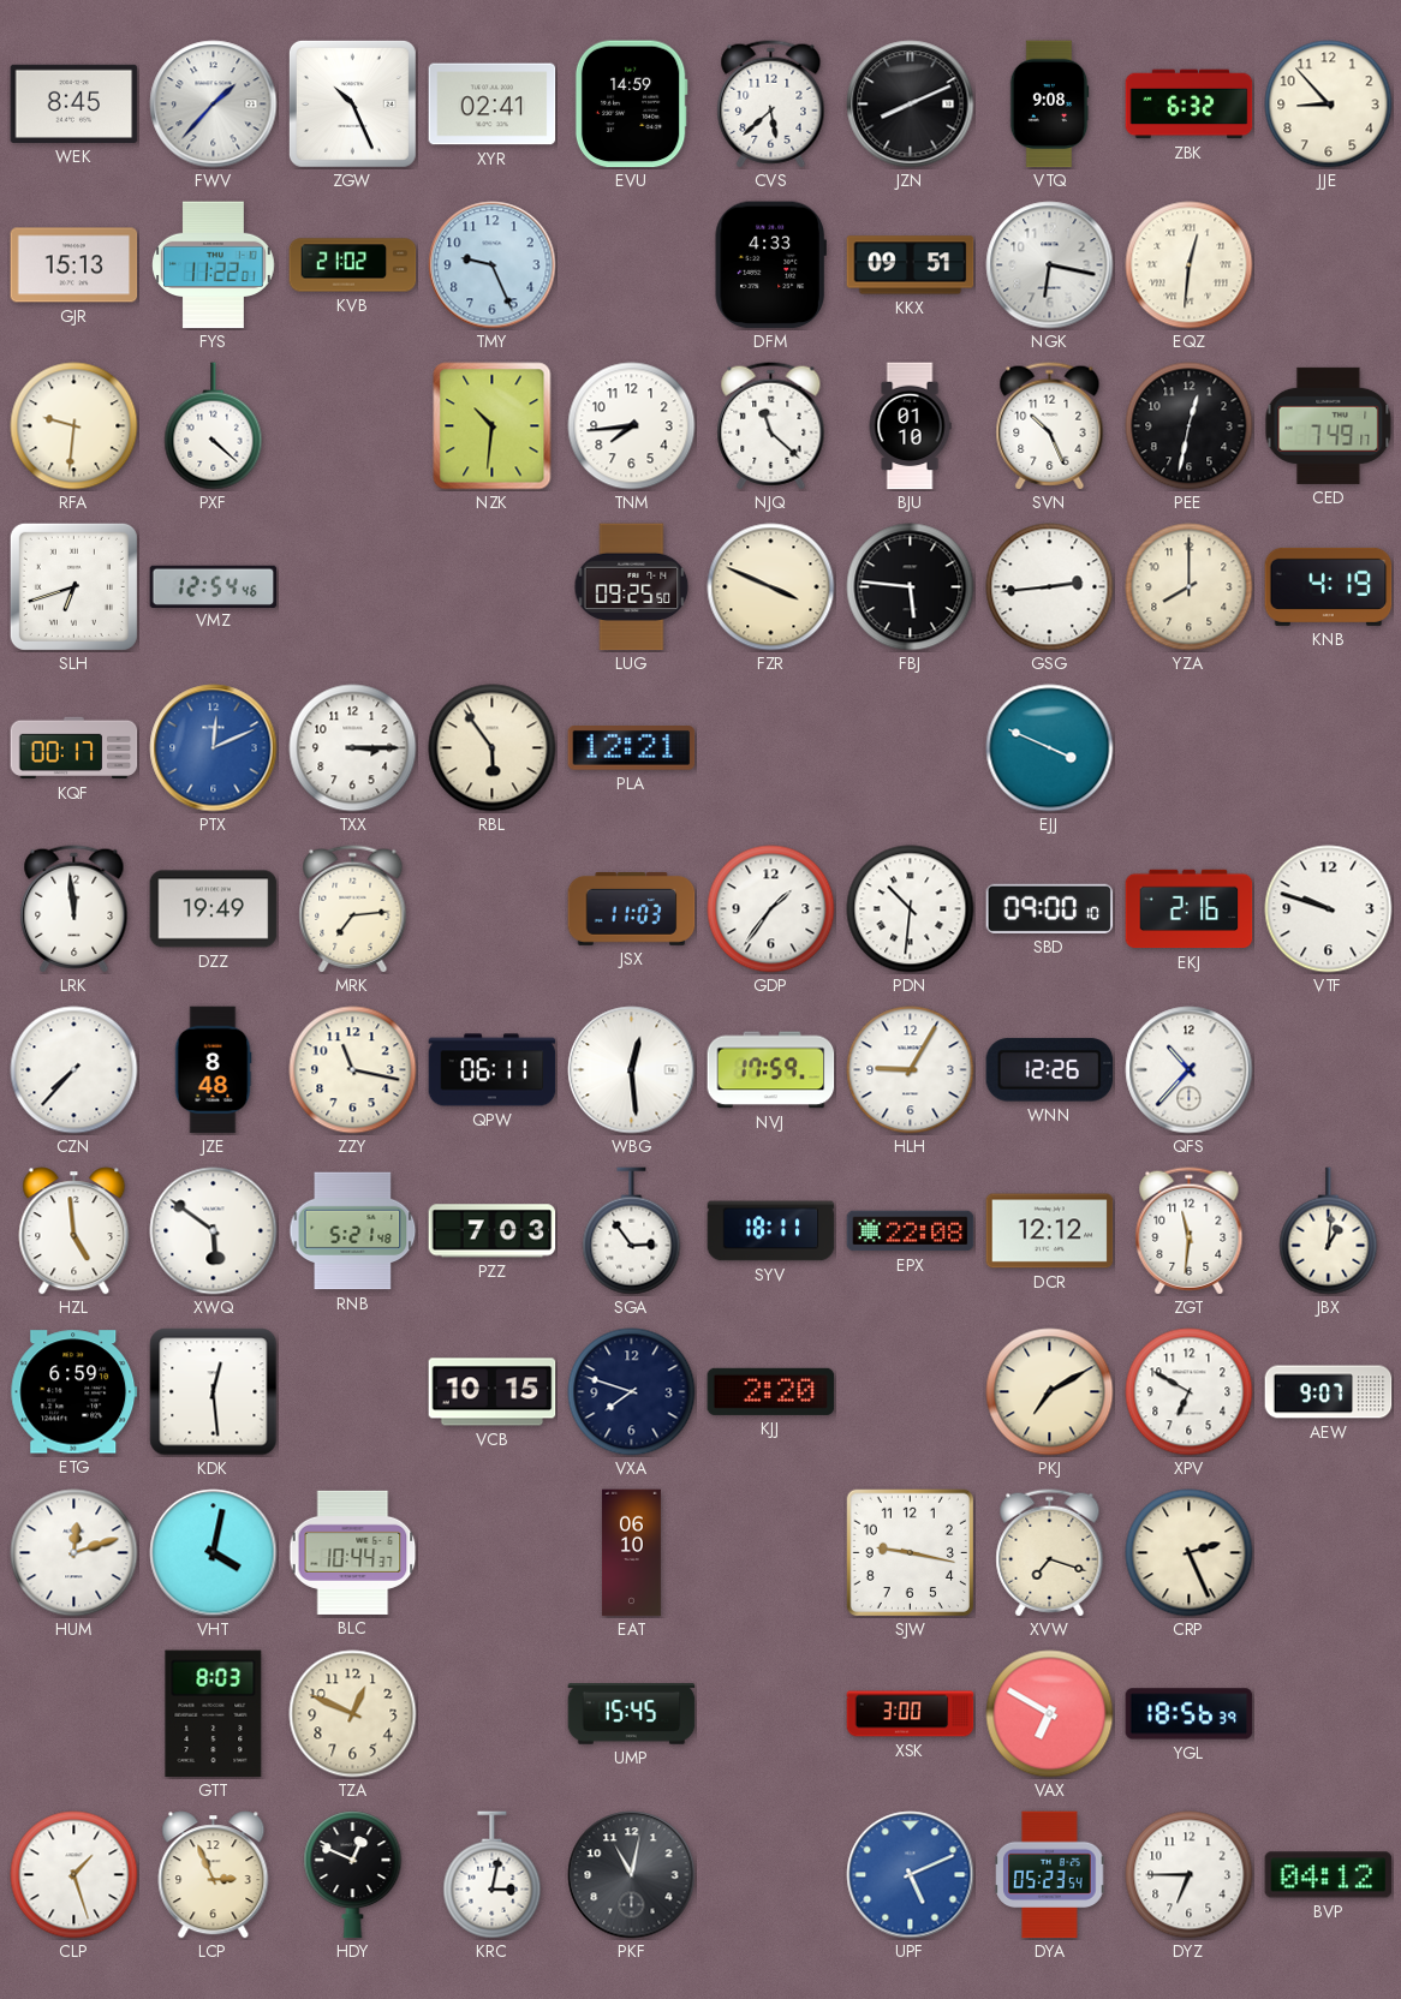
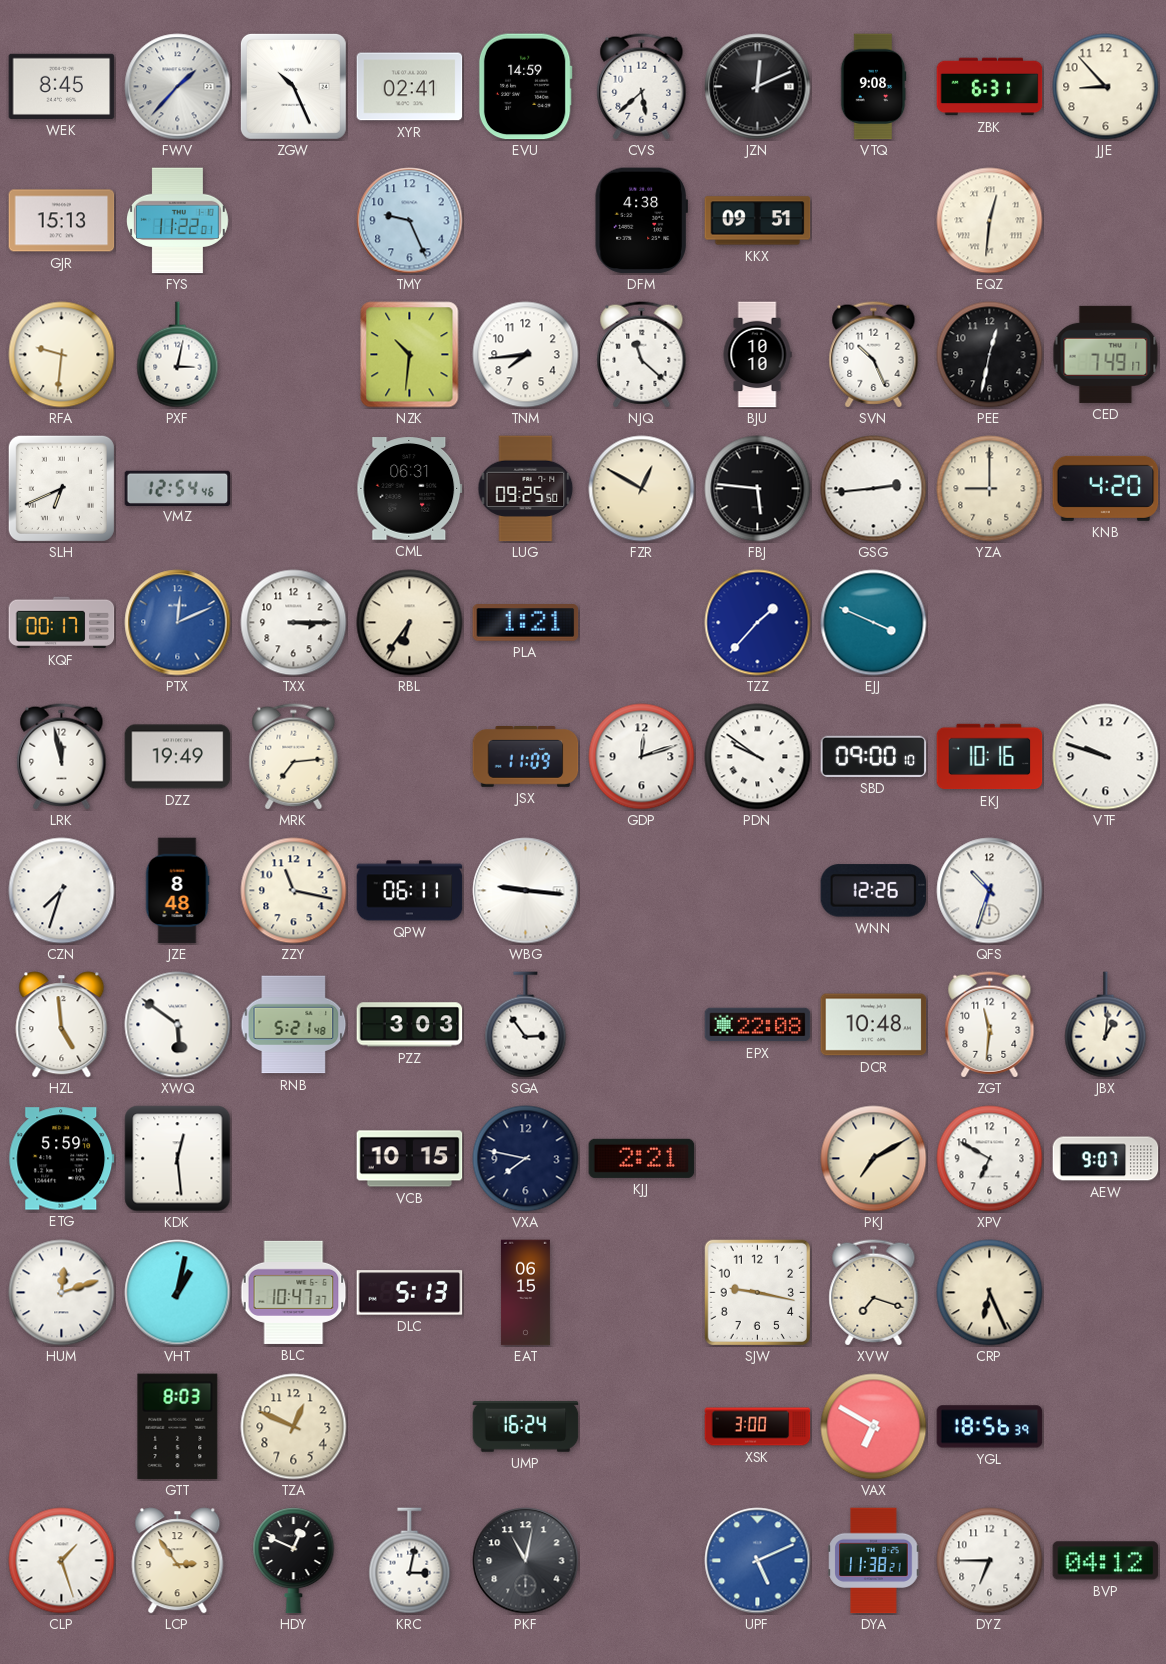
JZN: 8:11 -> 12:11
ZBK: 6:32 -> 6:31
KVB: 21:02 -> none
DFM: 4:33 -> 4:38
NGK: 6:17 -> none
PXF: 4:22 -> 3:02
BJU: 01:10 -> 10:10
SLH: 6:42 -> 6:41
CML: none -> 06:31
FZR: 3:49 -> 12:50
YZA: 8:00 -> 9:00
KNB: 4:19 -> 4:20
RBL: 5:54 -> 6:36
PLA: 12:21 -> 1:21
TZZ: none -> 1:37
LRK: 11:59 -> 11:58
JSX: 11:03 -> 11:09
GDP: 1:36 -> 12:12
PDN: 10:31 -> 9:51
EKJ: 2:16 -> 10:16
CZN: 7:37 -> 7:33
WBG: 12:29 -> 9:16
NVJ: 17:59 -> none
HLH: 9:05 -> none
QFS: 10:37 -> 10:33
PZZ: 7:03 -> 3:03
SYV: 18:11 -> none
DCR: 12:12 -> 10:48
ETG: 6:59 -> 5:59
VXA: 7:48 -> 7:47
KJJ: 2:20 -> 2:21
VHT: 4:02 -> 1:02
BLC: 10:44 -> 10:47
DLC: none -> 5:13
EAT: 06:10 -> 06:15
CRP: 2:26 -> 6:26
UMP: 15:45 -> 16:24
LCP: 2:56 -> 2:54
DYA: 05:23 -> 11:38
